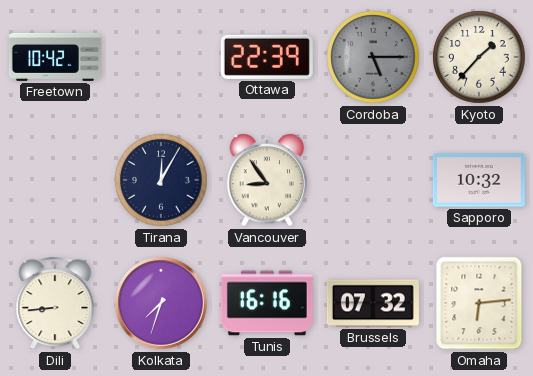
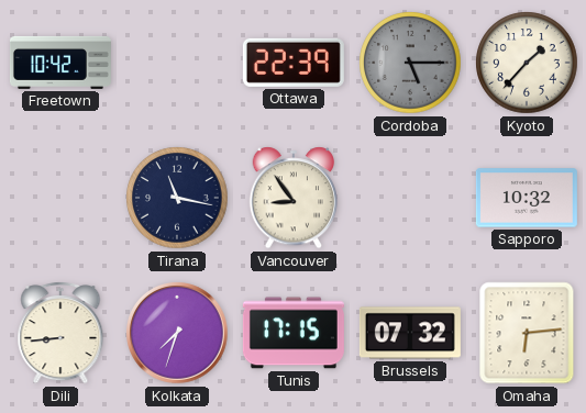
Tirana: 12:05 -> 11:17
Tunis: 16:16 -> 17:15
